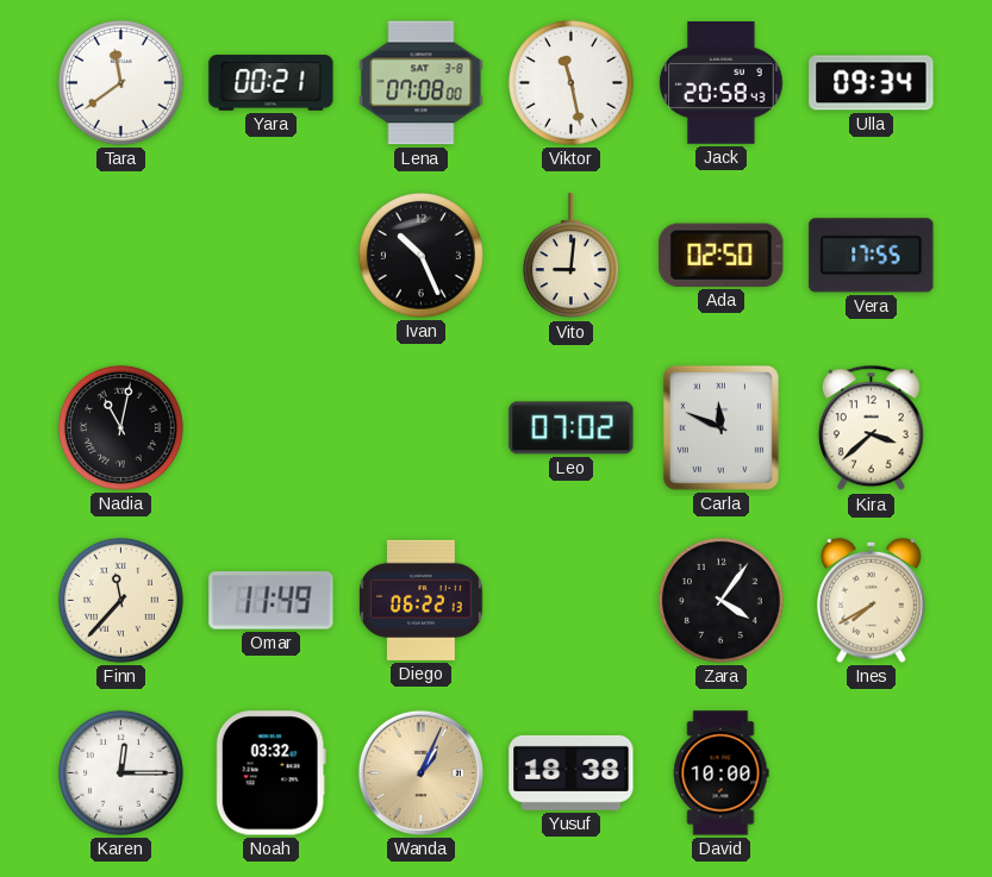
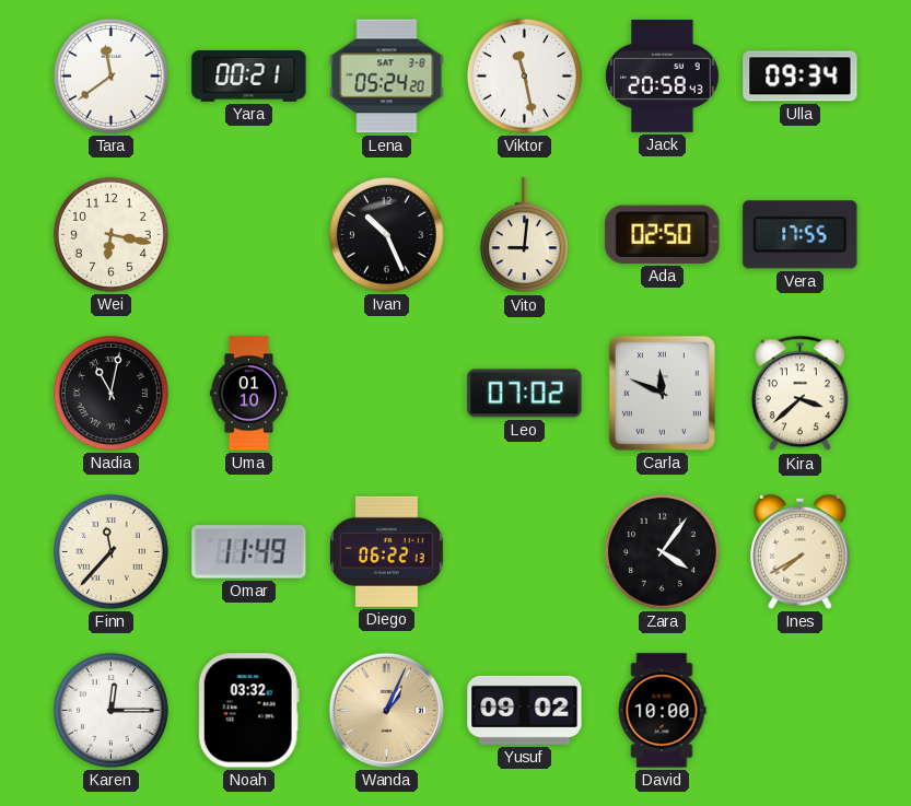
Lena: 07:08 -> 05:24
Wei: none -> 6:17
Uma: none -> 01:10
Yusuf: 18:38 -> 09:02
